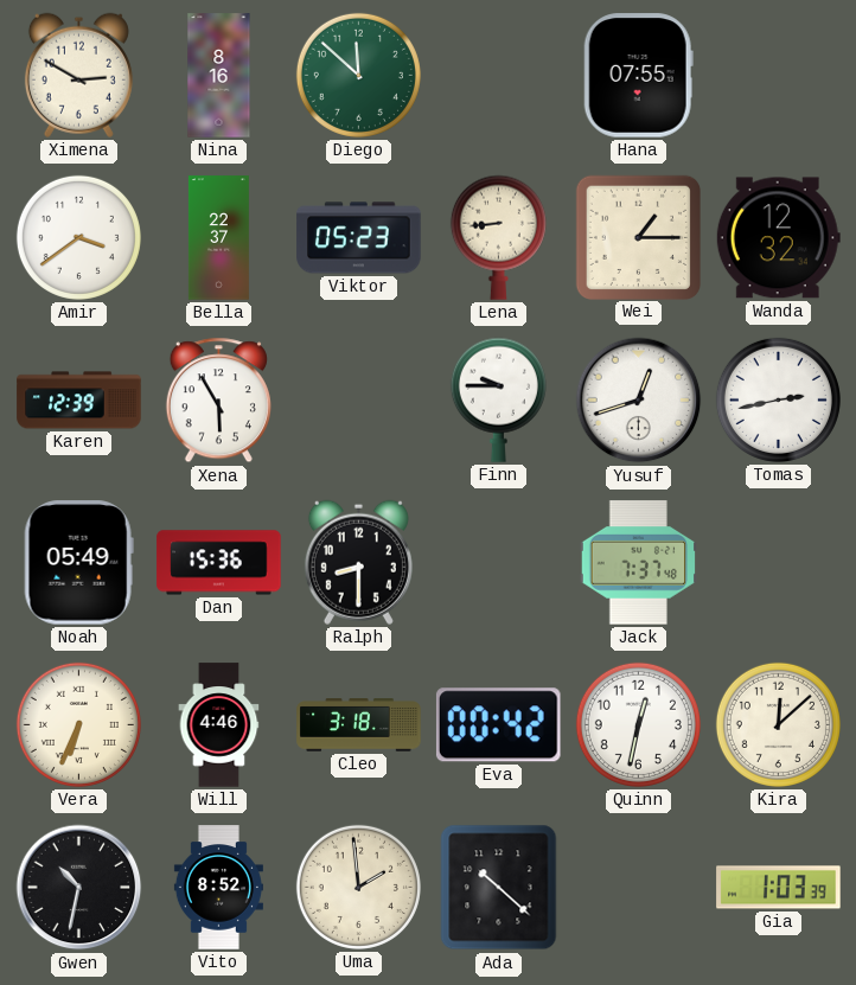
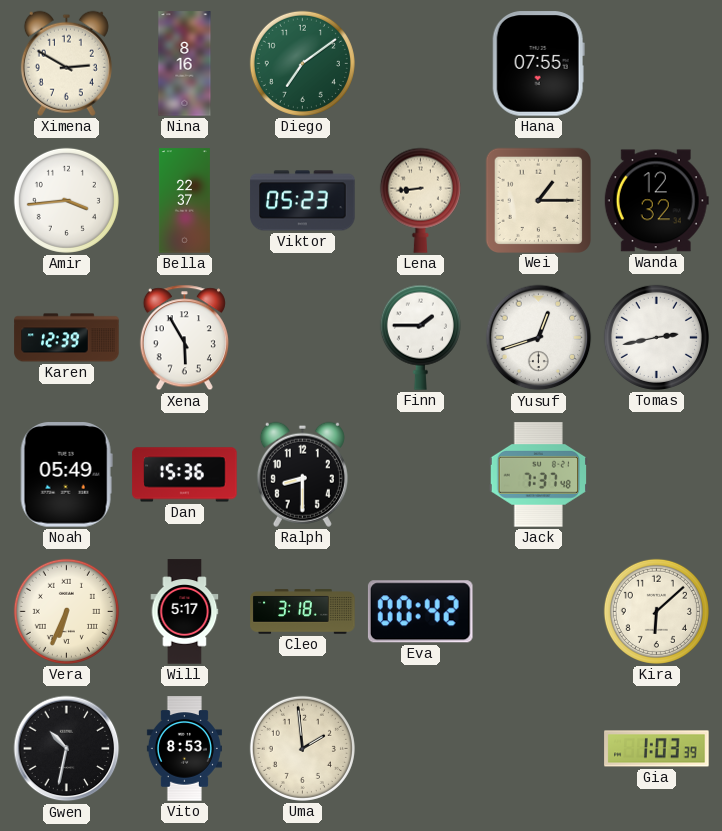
Diego: 11:52 -> 7:09
Amir: 3:39 -> 3:44
Finn: 9:45 -> 1:45
Will: 4:46 -> 5:17
Quinn: 12:32 -> none
Kira: 12:08 -> 6:08
Vito: 8:52 -> 8:53
Ada: 10:22 -> none
